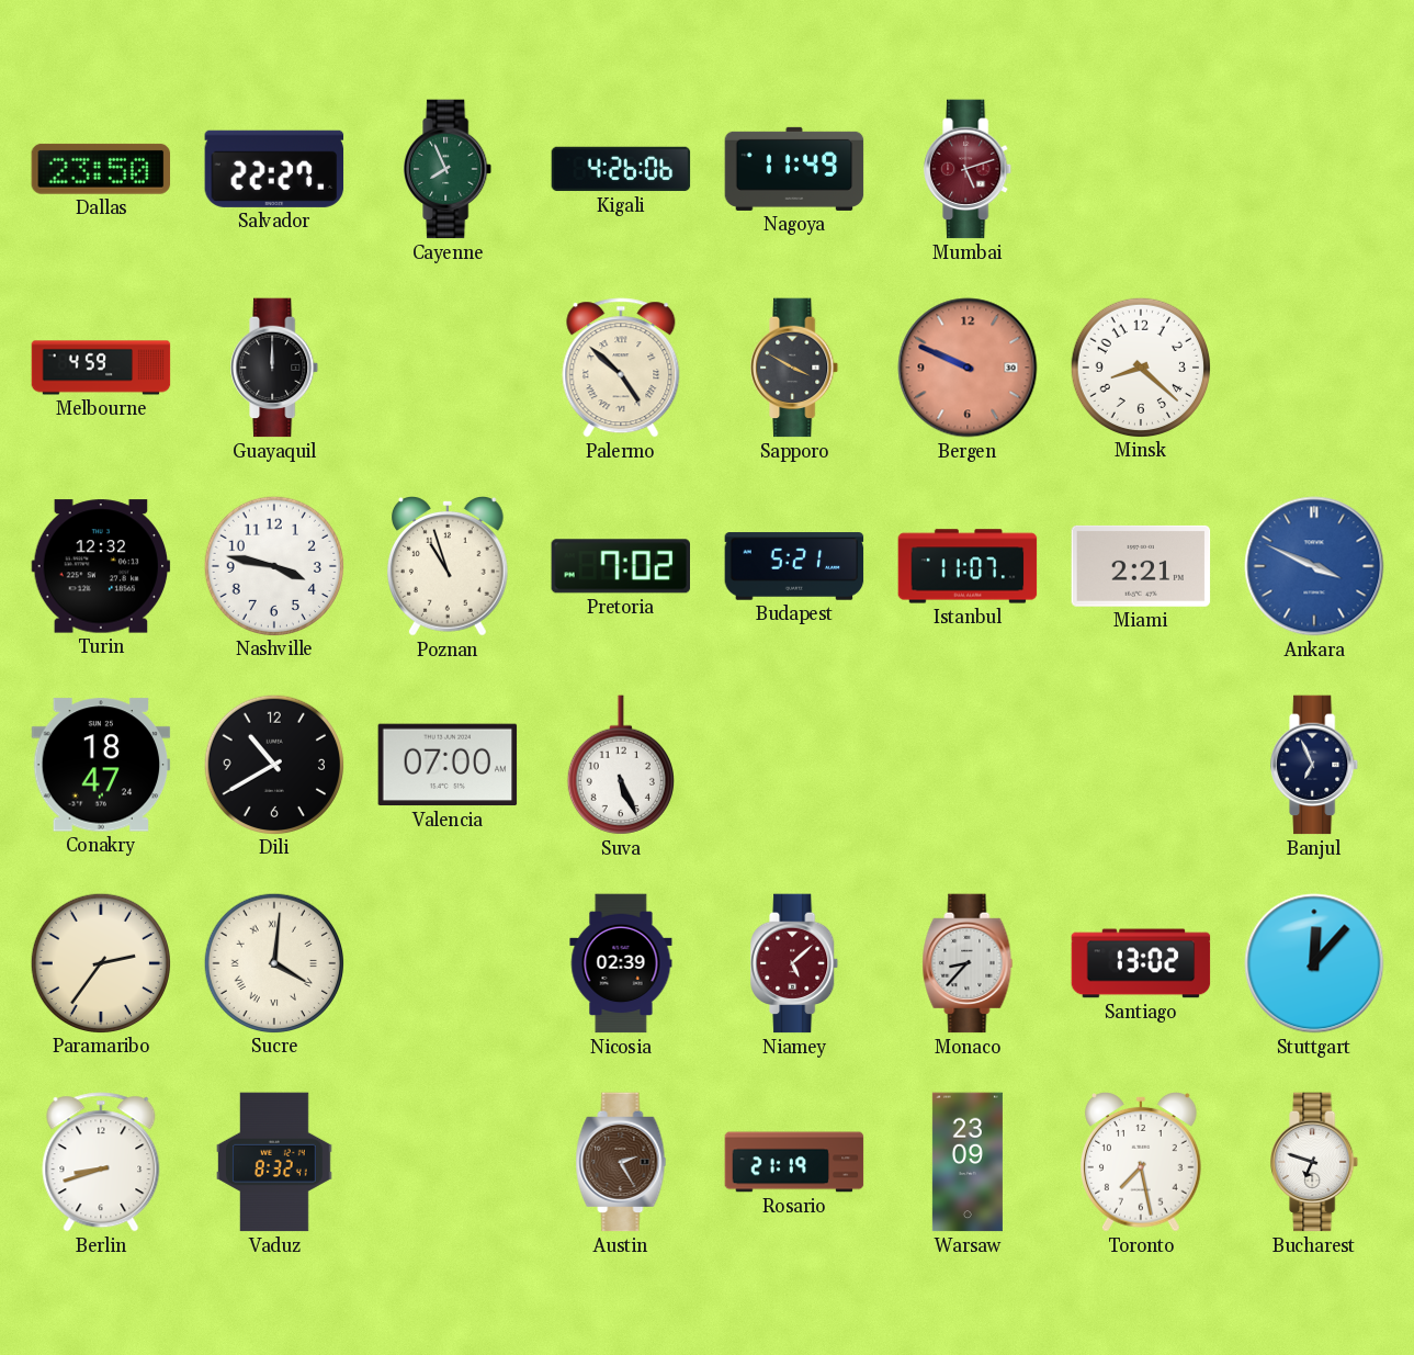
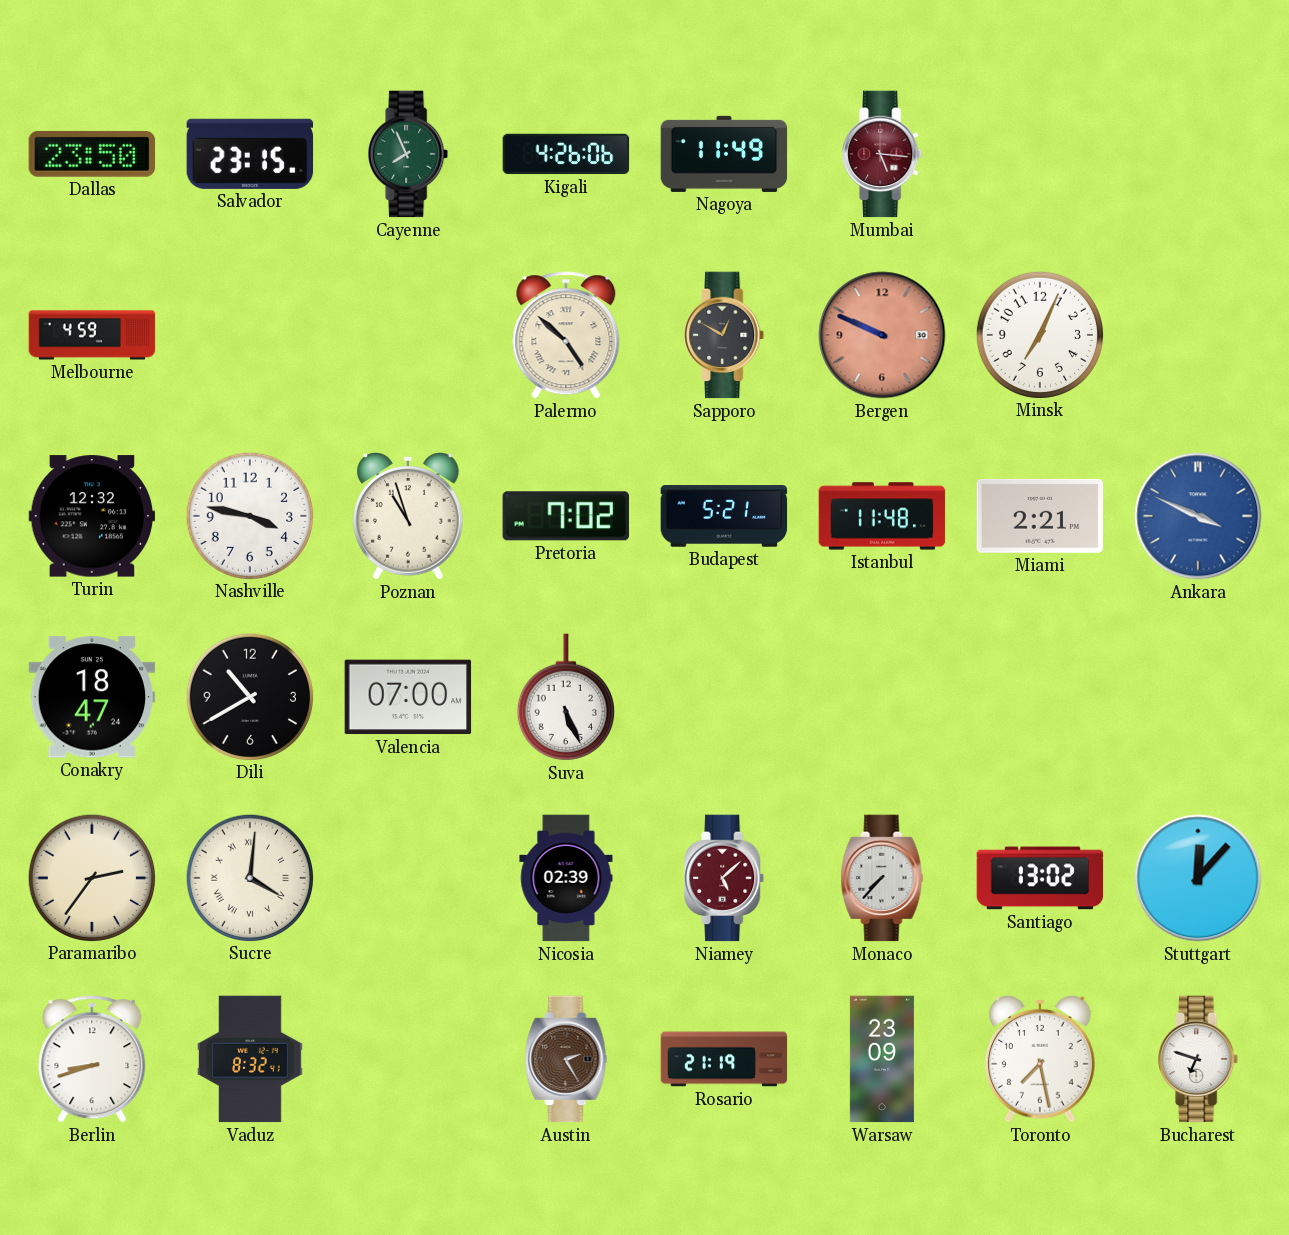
Salvador: 22:27 -> 23:15
Mumbai: 5:12 -> 5:16
Guayaquil: 12:00 -> none
Sapporo: 3:50 -> 12:50
Minsk: 8:22 -> 7:04
Istanbul: 11:07 -> 11:48
Banjul: 6:56 -> none
Monaco: 8:37 -> 7:37
